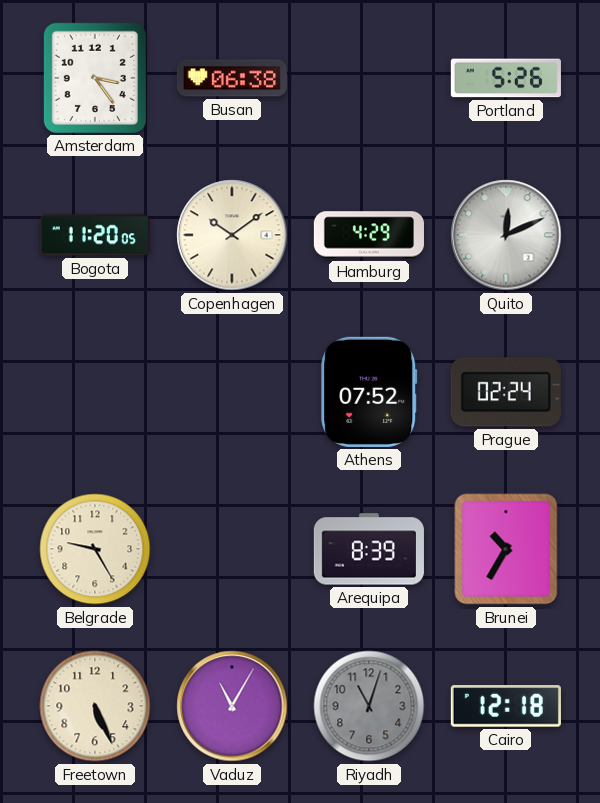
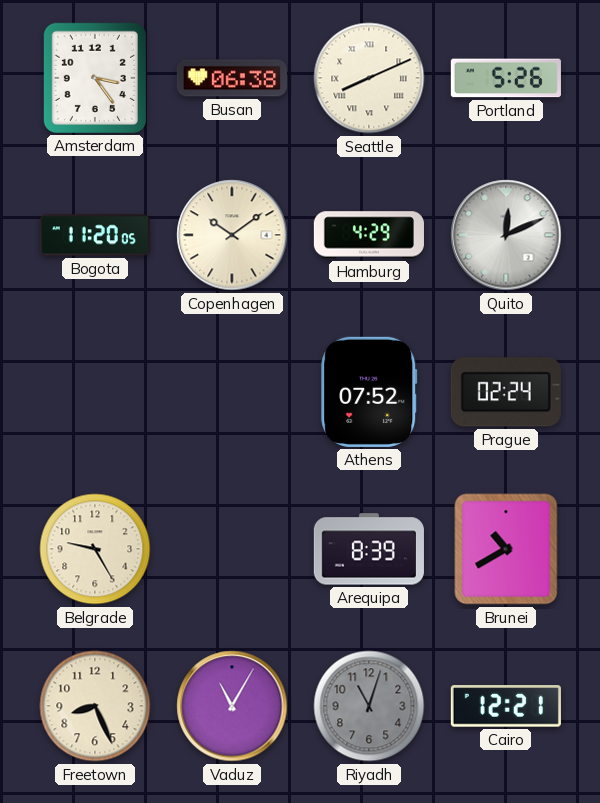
Seattle: none -> 8:11
Brunei: 10:35 -> 10:40
Freetown: 5:26 -> 8:26
Cairo: 12:18 -> 12:21
